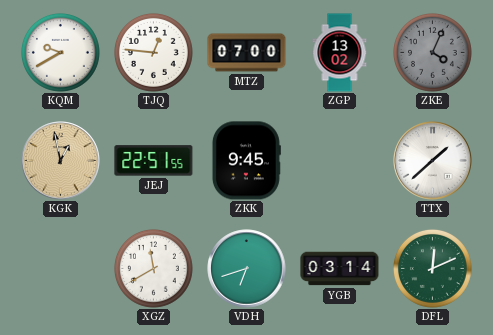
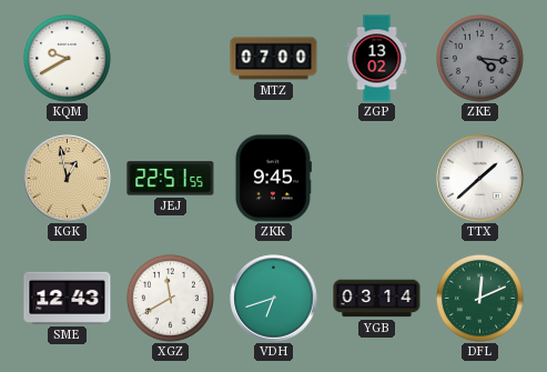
TJQ: 12:46 -> none
ZKE: 4:04 -> 4:16
SME: none -> 12:43
